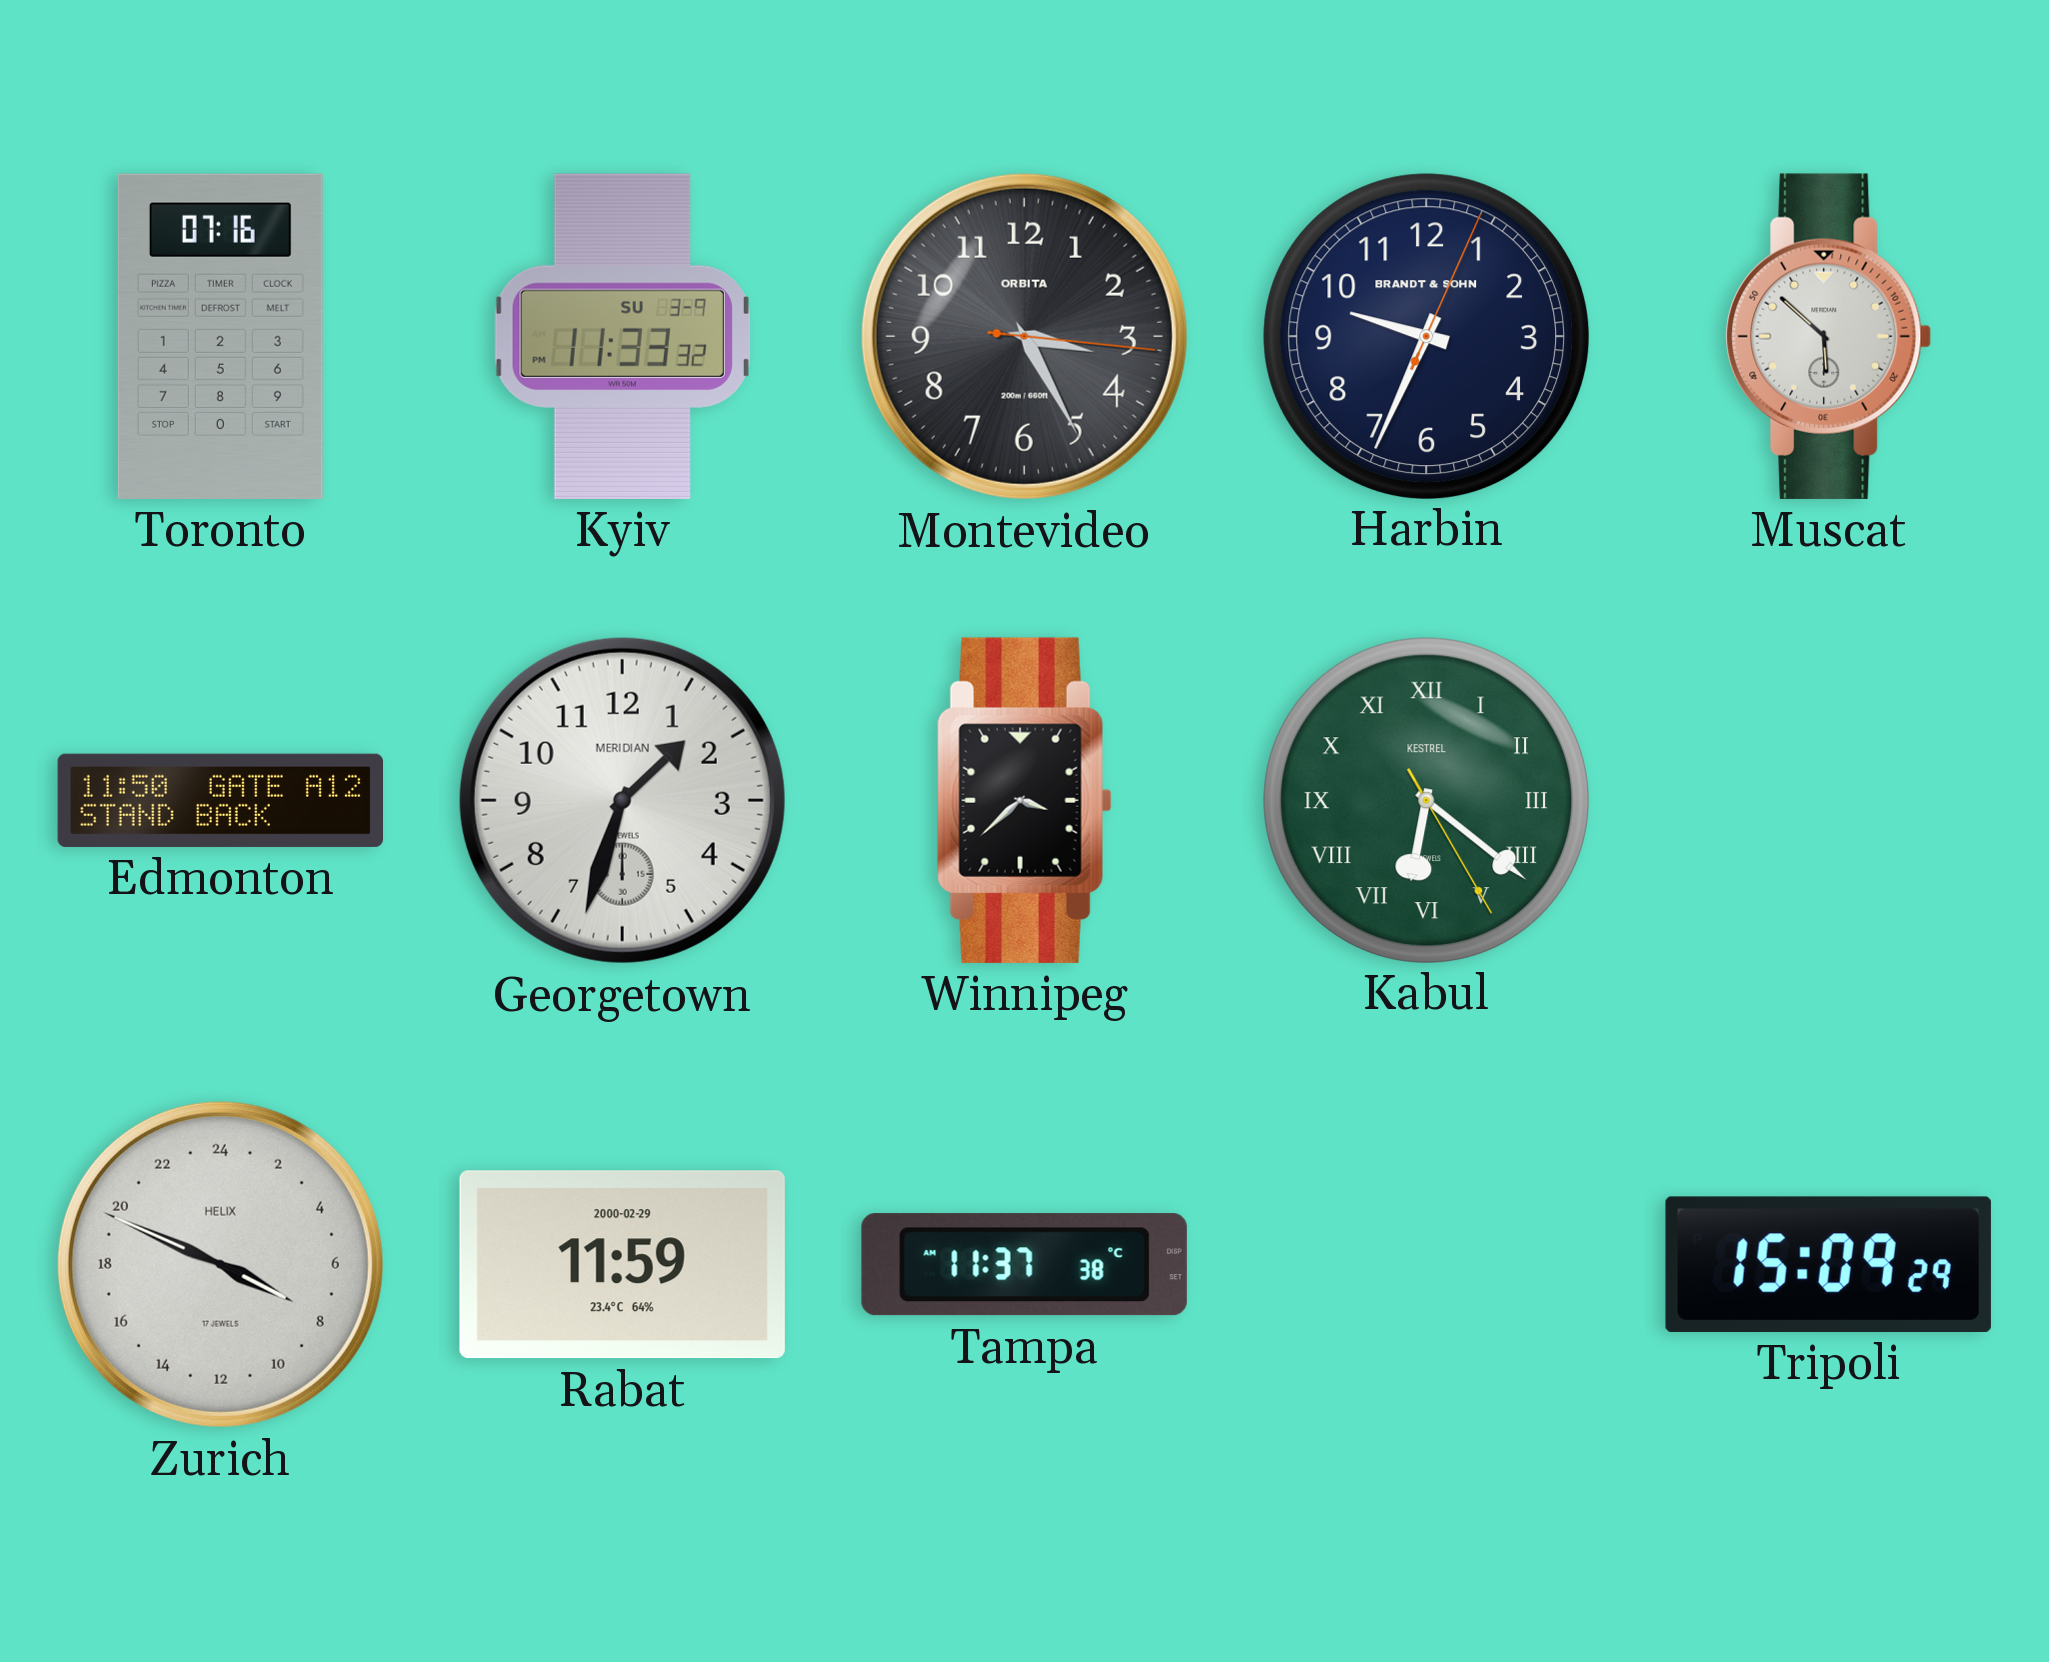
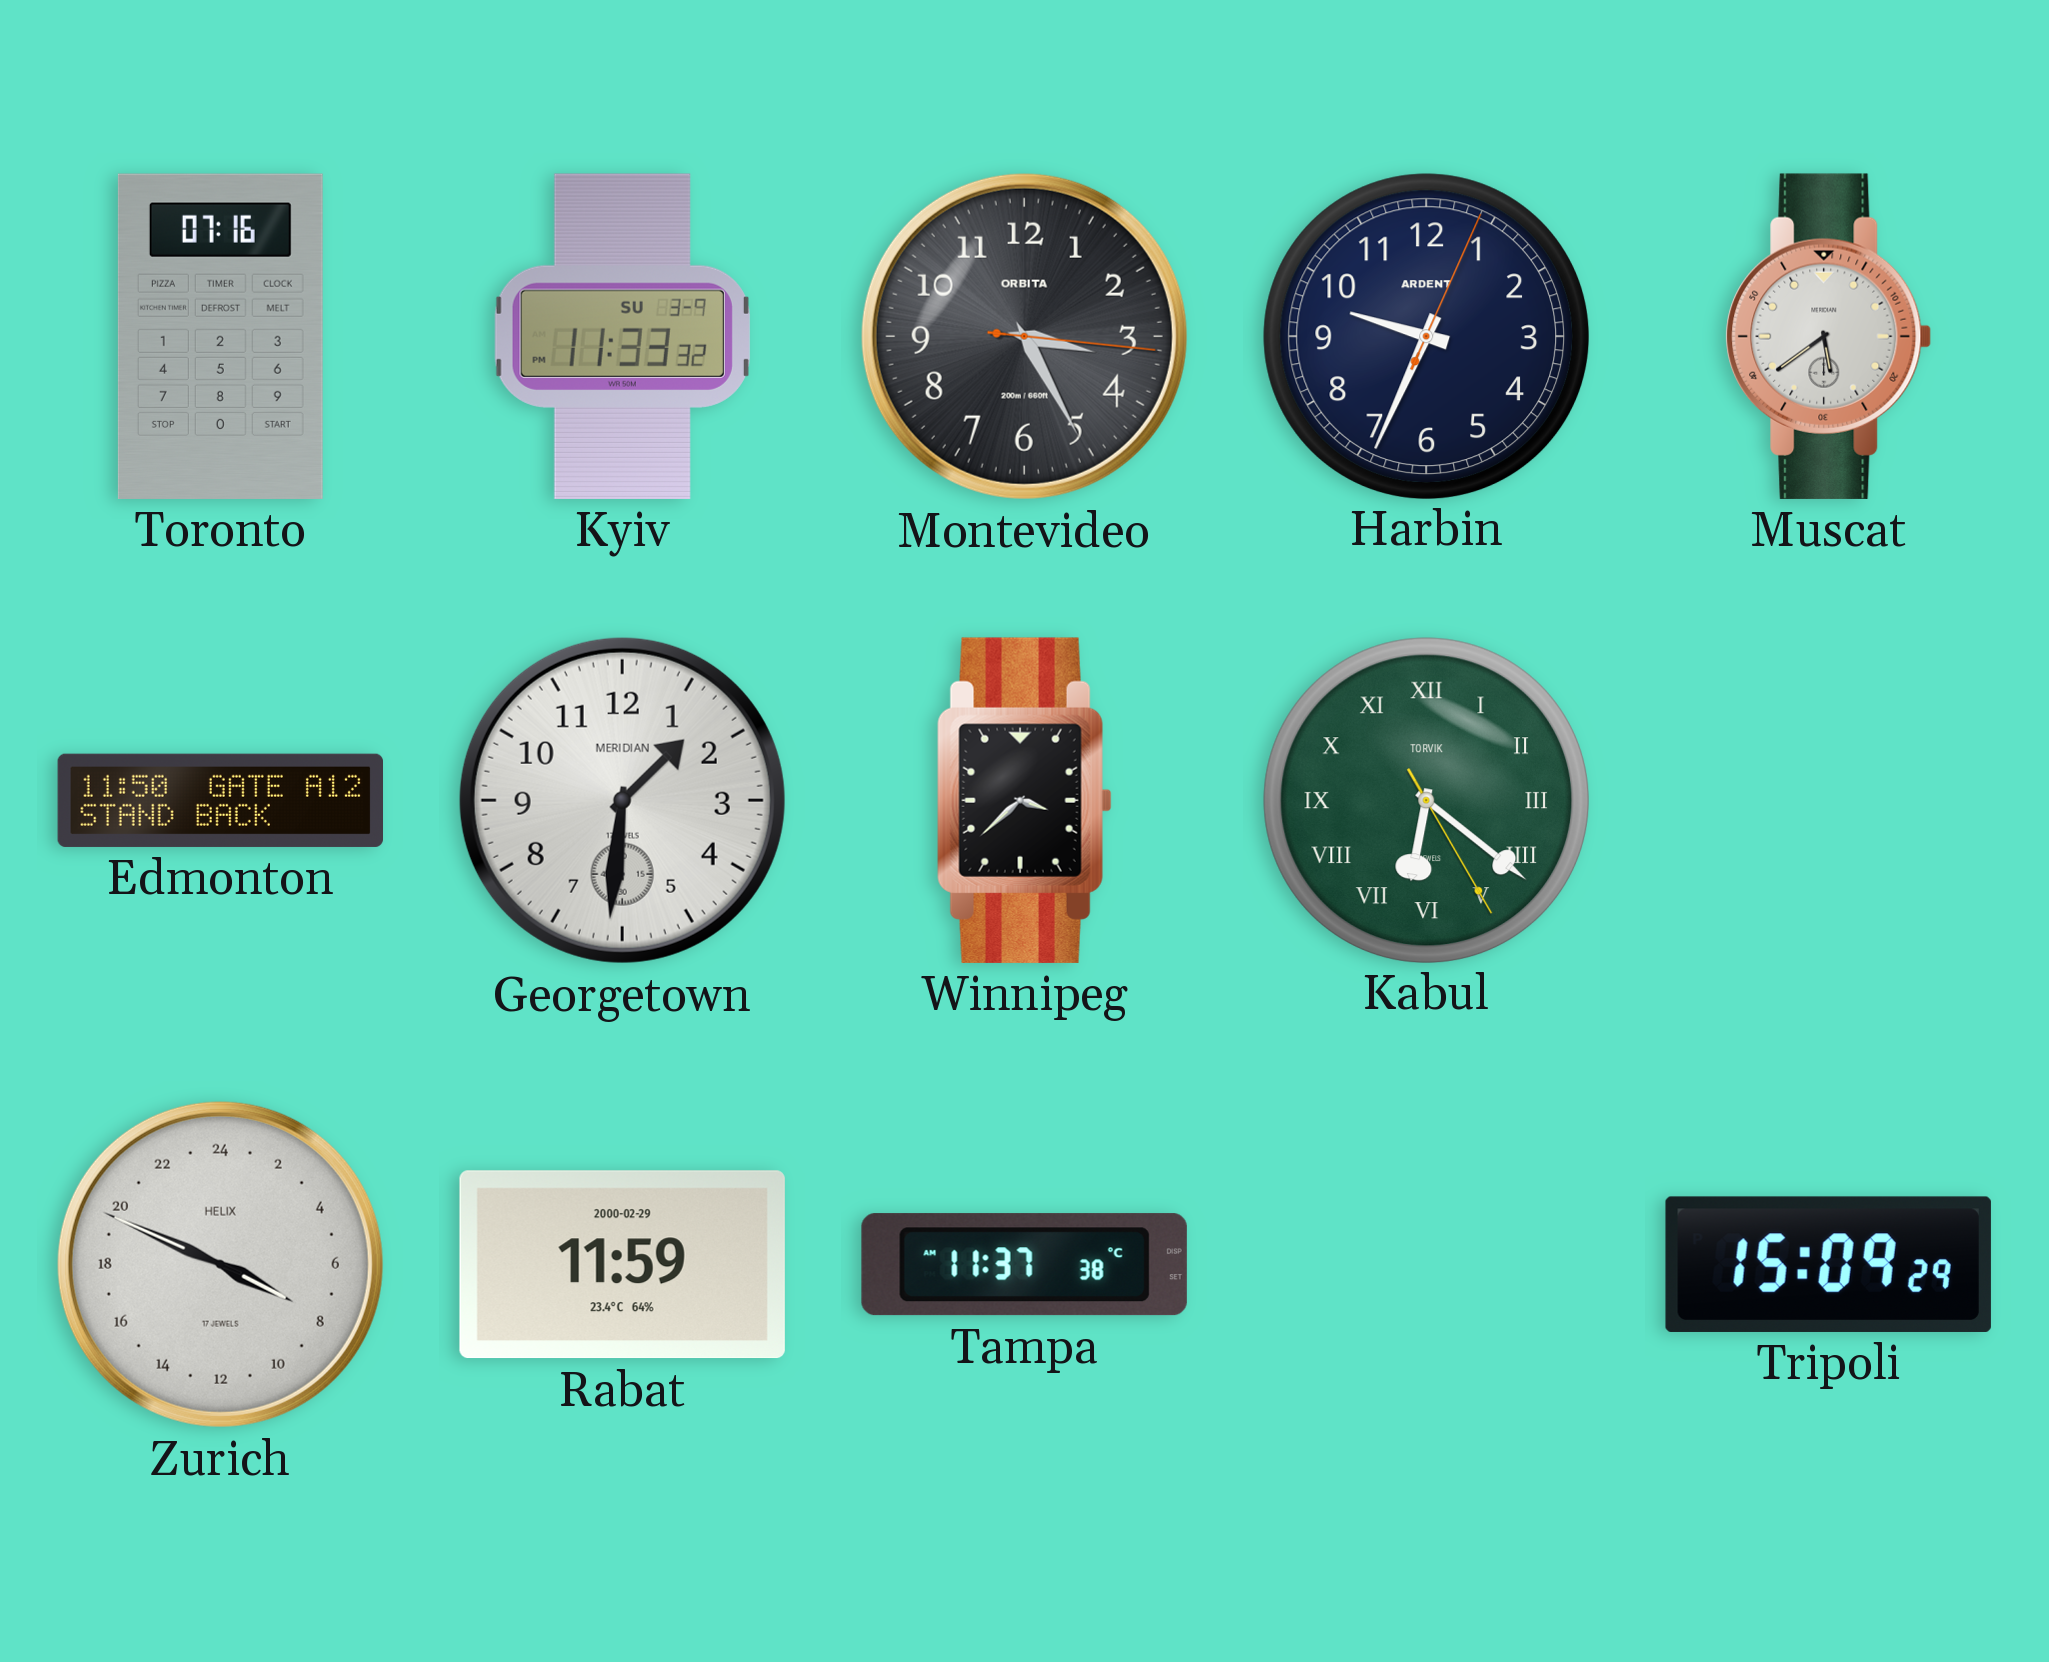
Harbin brand: BRANDT & SOHN -> ARDENT
Muscat: 5:52 -> 5:39
Georgetown: 1:33 -> 1:31
Kabul brand: KESTREL -> TORVIK
